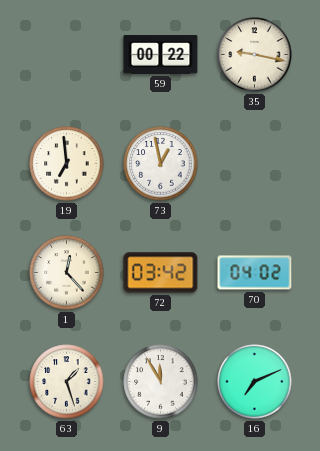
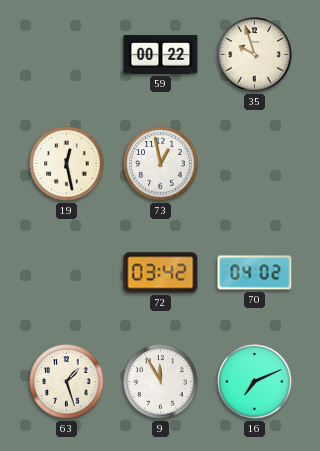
35: 9:17 -> 9:57
19: 6:59 -> 12:28
1: 12:23 -> none
